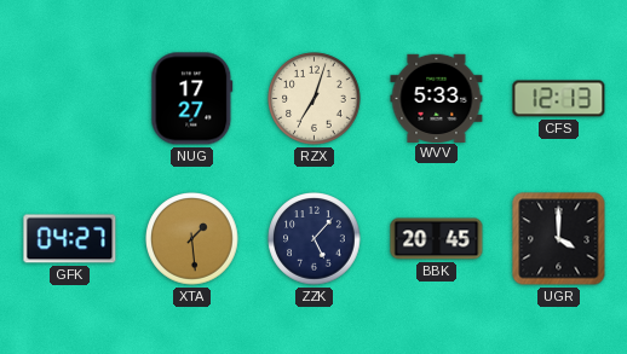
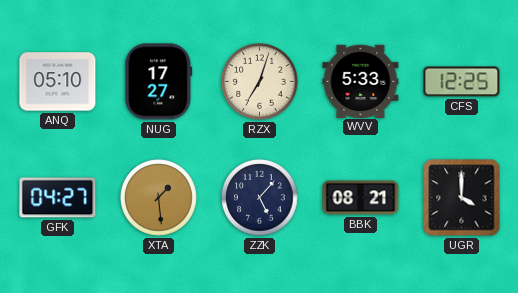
ANQ: none -> 05:10
CFS: 12:13 -> 12:25
BBK: 20:45 -> 08:21
